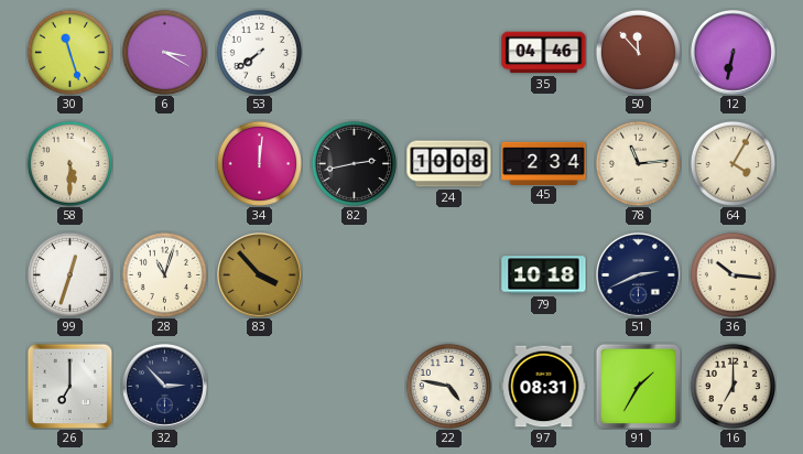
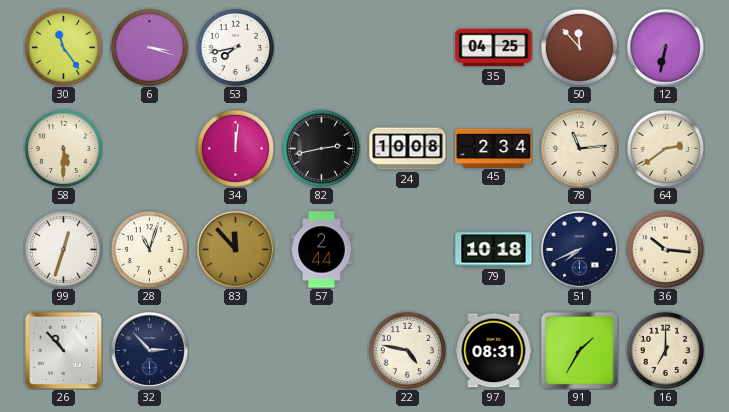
30: 11:27 -> 11:24
6: 3:20 -> 3:18
53: 7:39 -> 7:43
35: 04:46 -> 04:25
64: 4:05 -> 2:39
83: 3:53 -> 11:53
57: none -> 2:44
51: 2:41 -> 7:41
26: 7:00 -> 10:53
